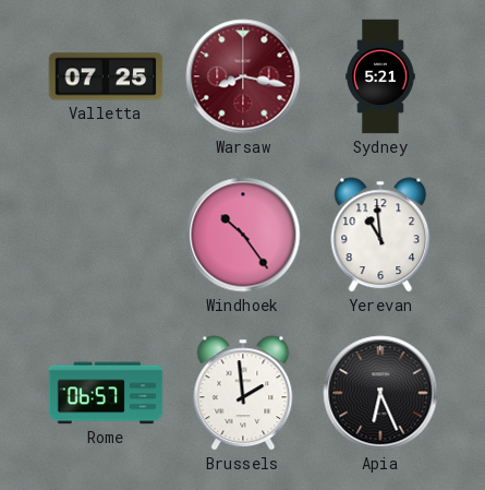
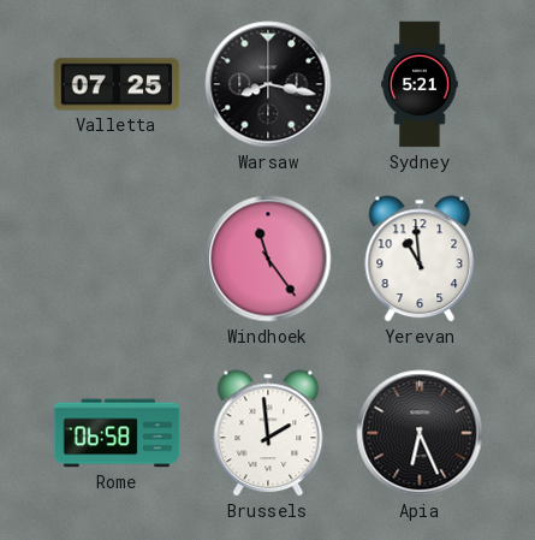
Warsaw dial: burgundy -> black
Windhoek: 10:24 -> 11:24
Rome: 06:57 -> 06:58
